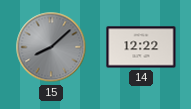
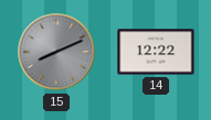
15: 8:08 -> 8:11
